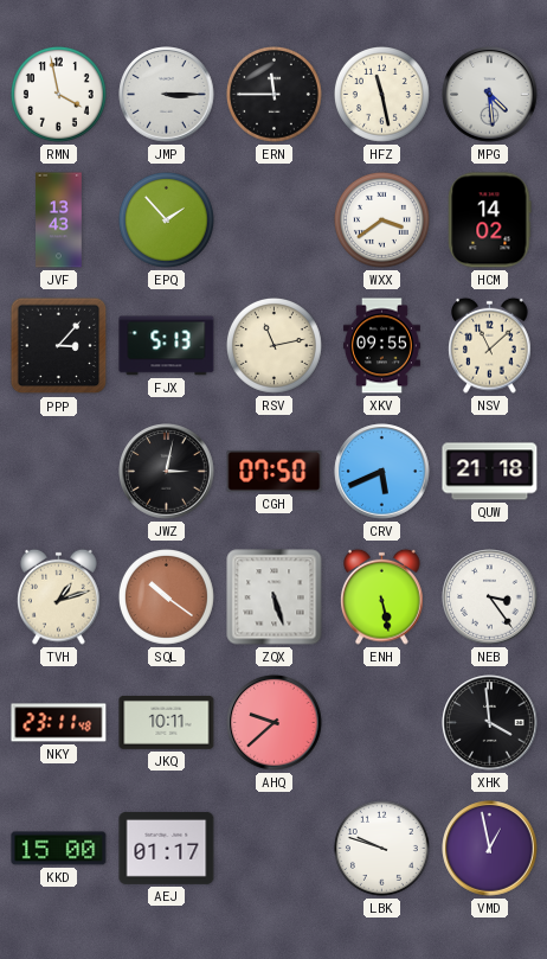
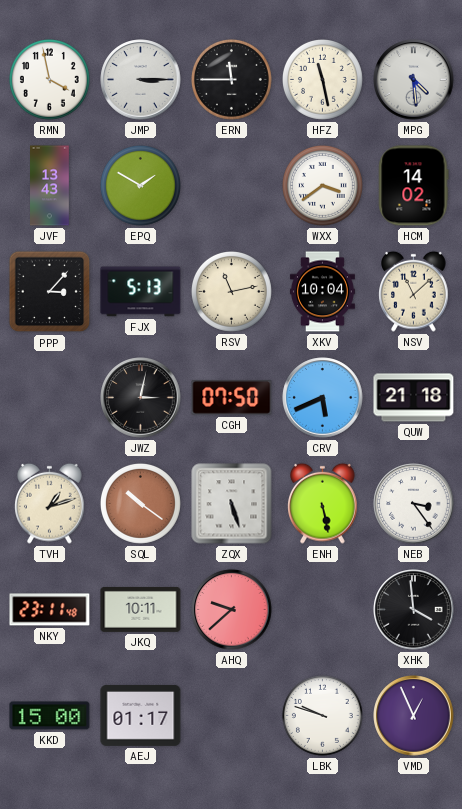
EPQ: 1:53 -> 1:50
XKV: 09:55 -> 10:04
VMD: 12:58 -> 12:56
